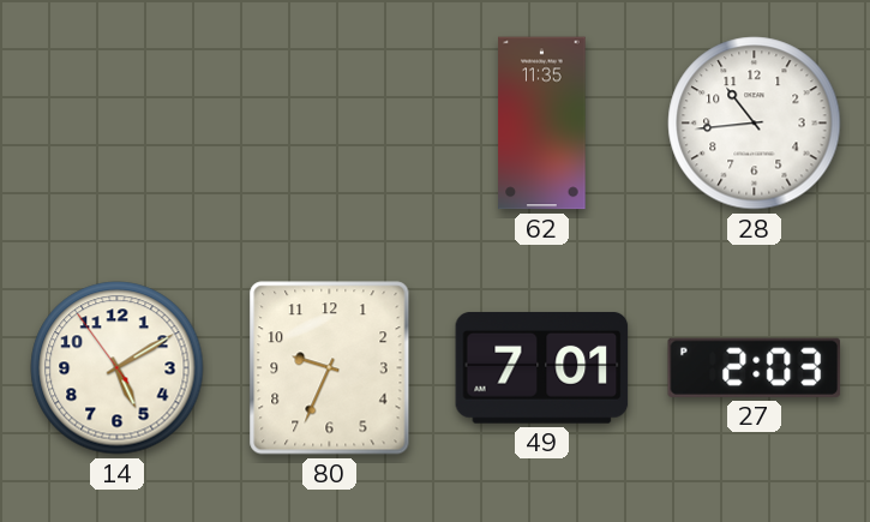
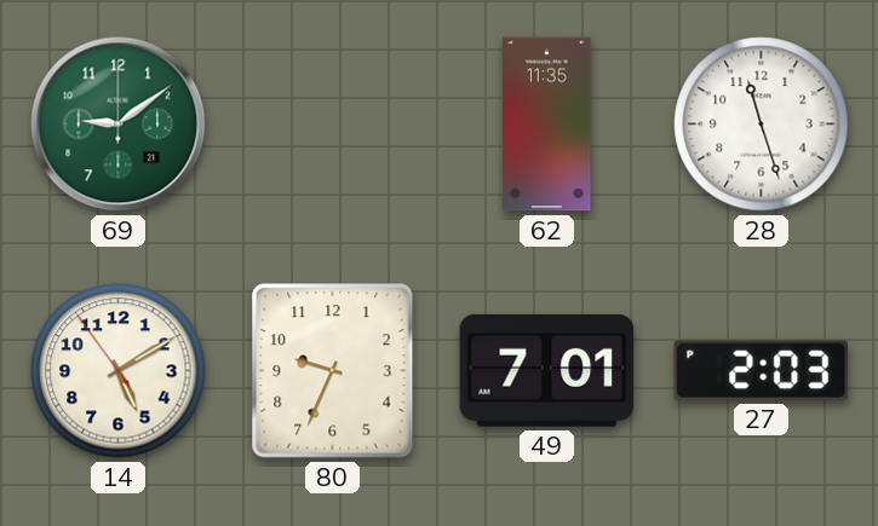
69: none -> 9:09
28: 10:44 -> 11:27
